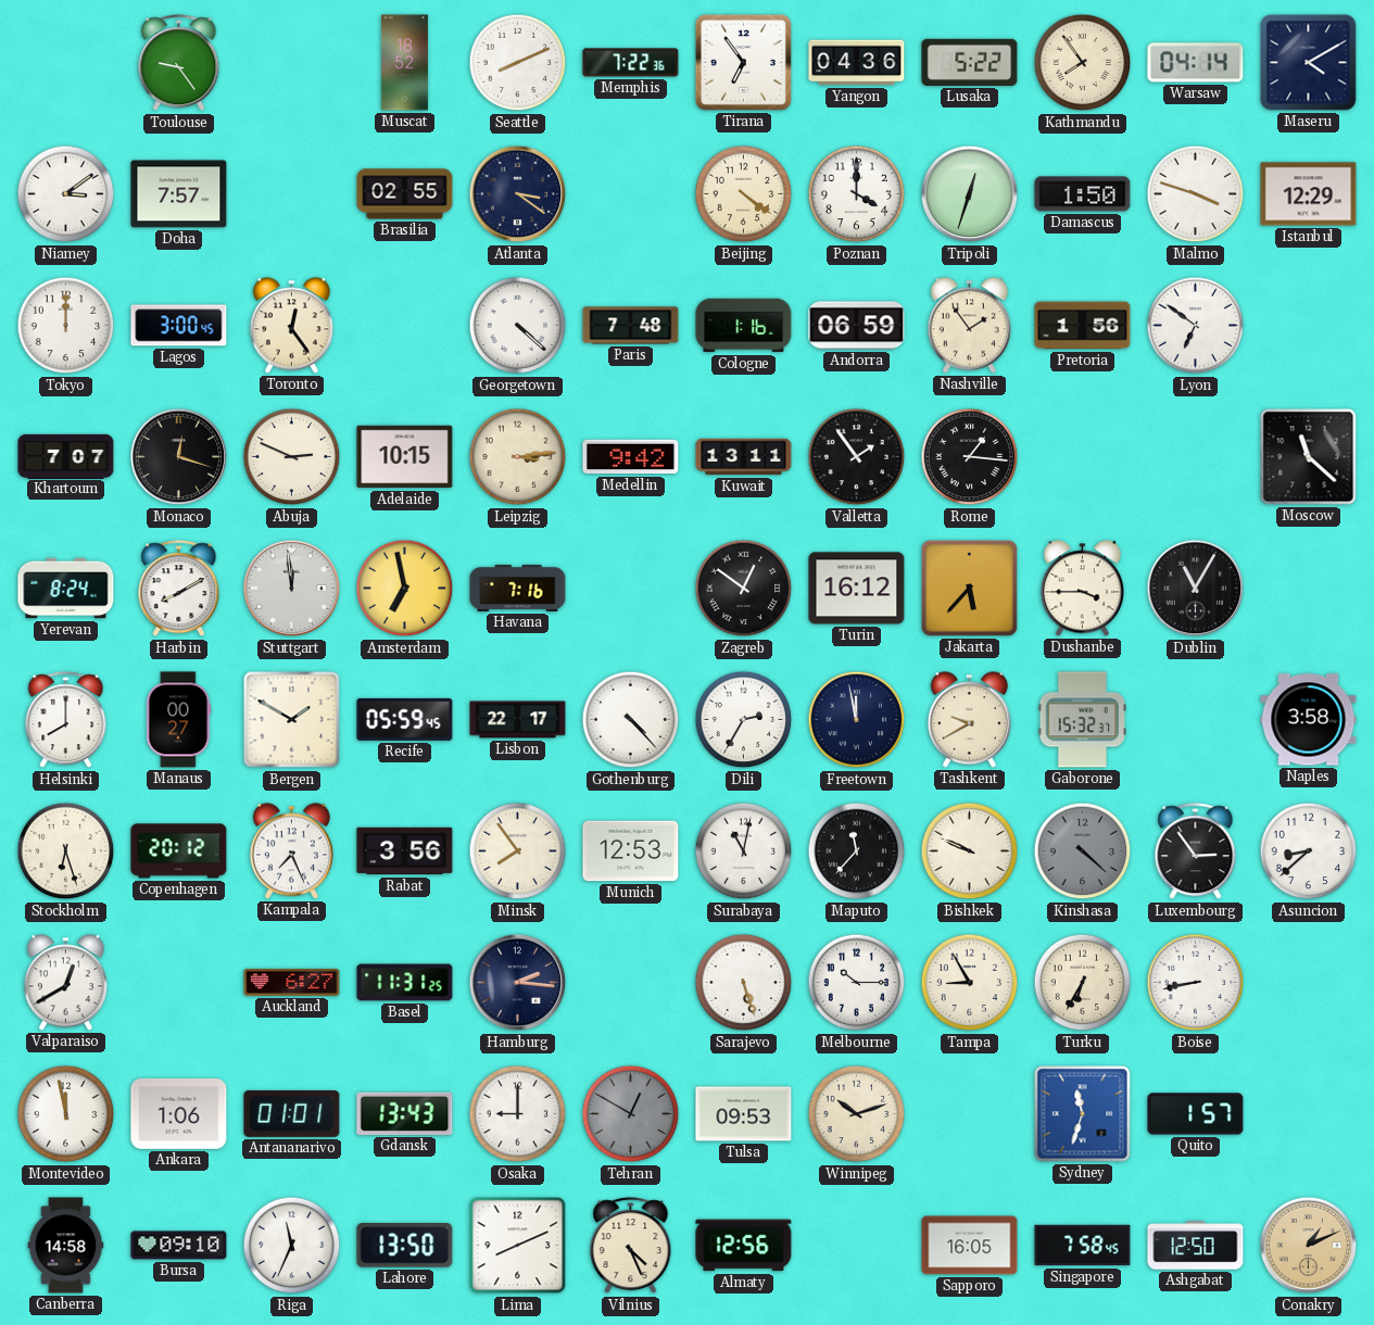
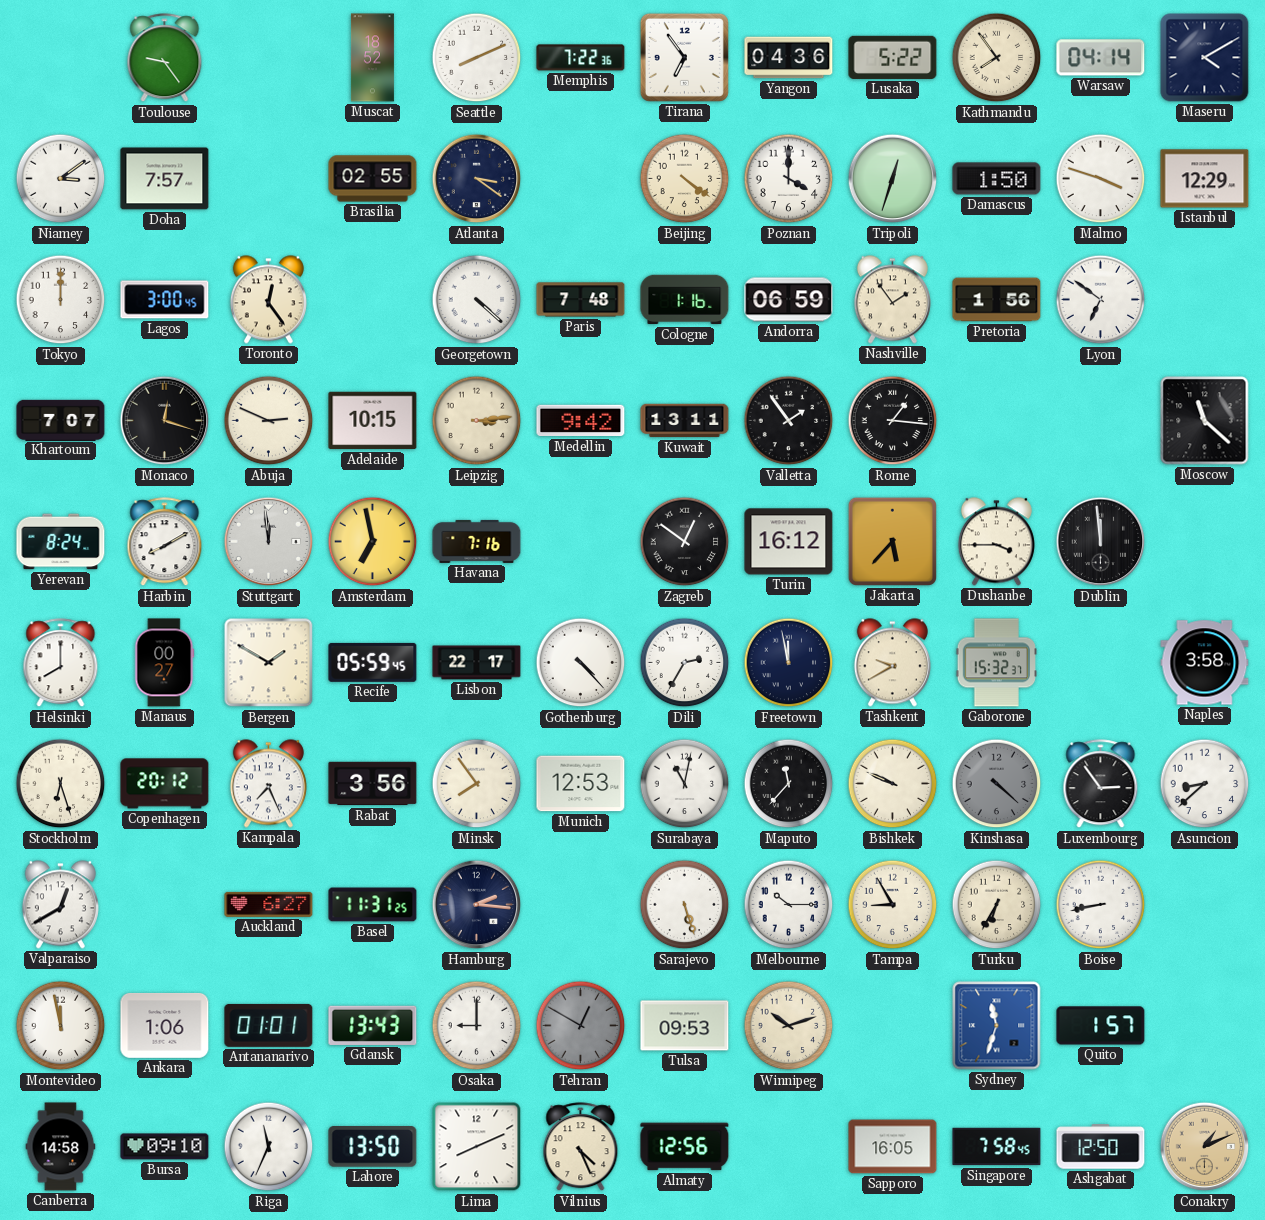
Dublin: 11:05 -> 11:59
